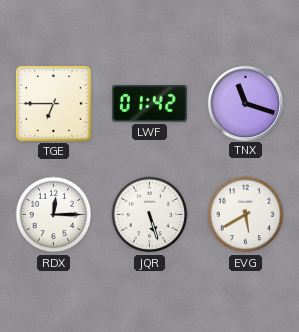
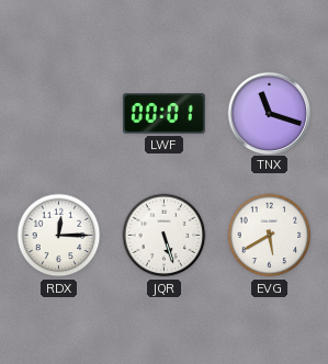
TGE: 6:45 -> none
LWF: 01:42 -> 00:01
